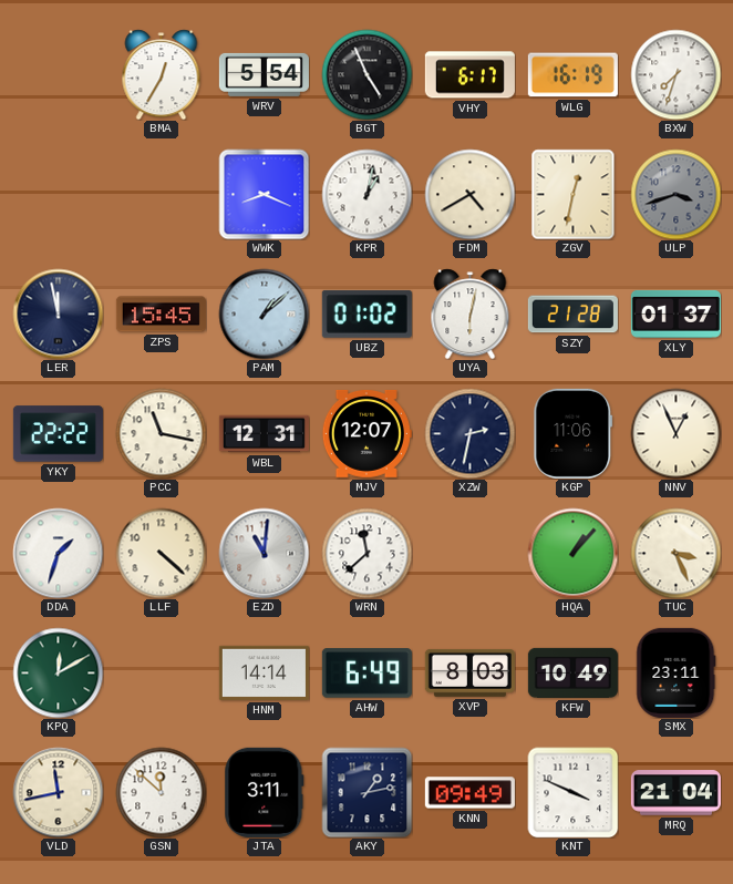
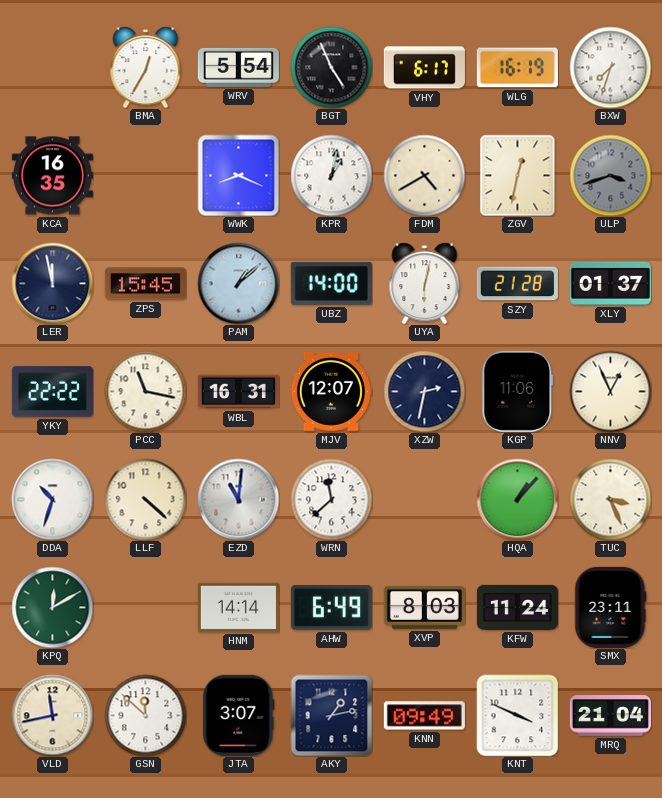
KCA: none -> 16:35
UBZ: 01:02 -> 14:00
WBL: 12:31 -> 16:31
DDA: 1:33 -> 10:33
KFW: 10:49 -> 11:24
JTA: 3:11 -> 3:07
